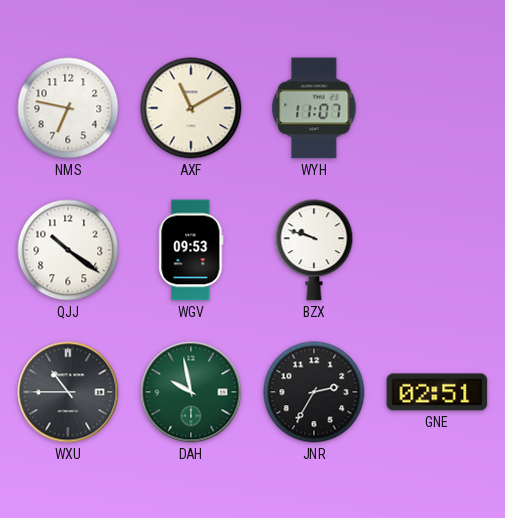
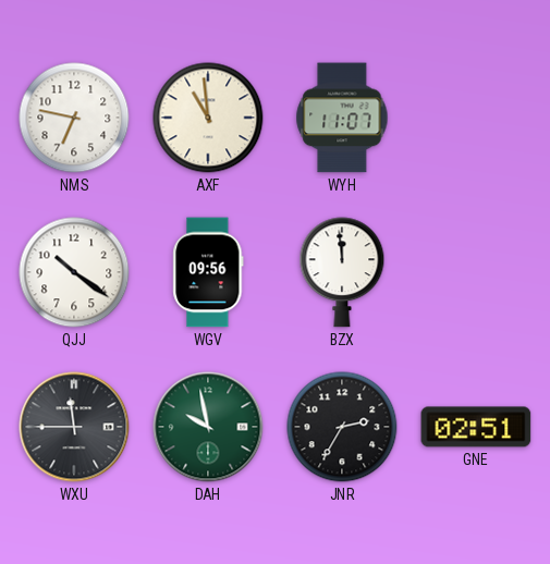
AXF: 11:10 -> 10:59
WGV: 09:53 -> 09:56
BZX: 9:48 -> 11:59
WXU: 10:45 -> 11:45
